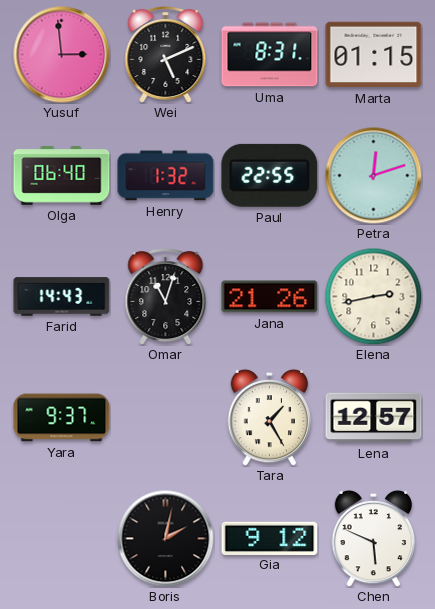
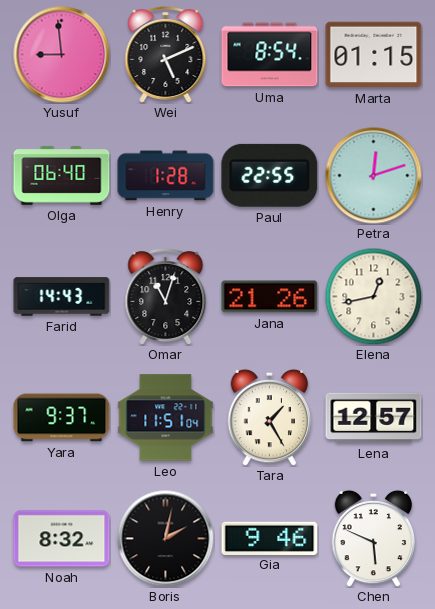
Yusuf: 2:59 -> 8:59
Uma: 8:31 -> 8:54
Henry: 1:32 -> 1:28
Elena: 2:43 -> 12:43
Leo: none -> 11:51
Noah: none -> 8:32
Gia: 9:12 -> 9:46
